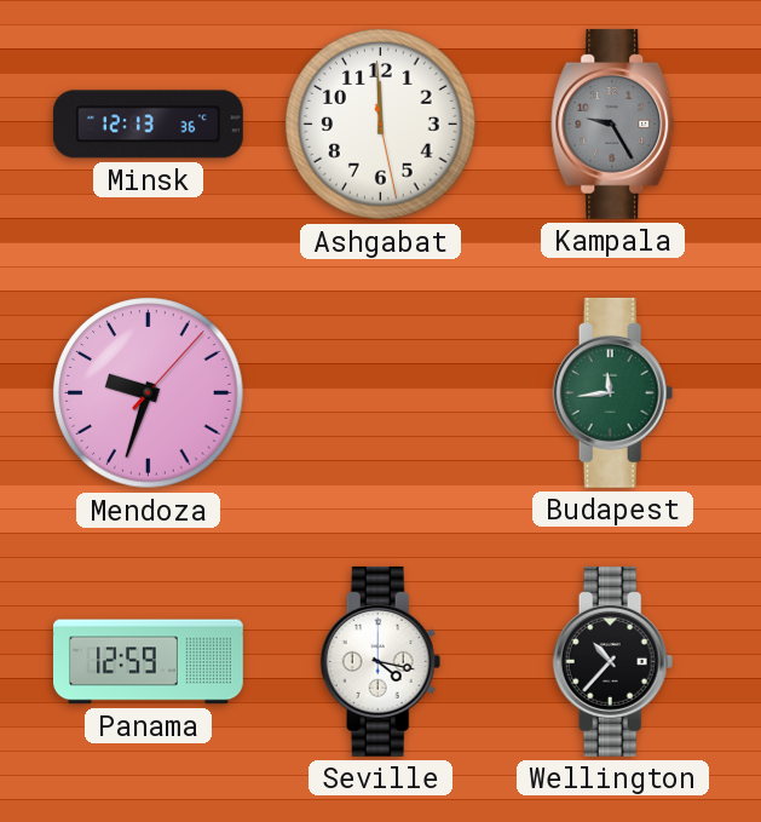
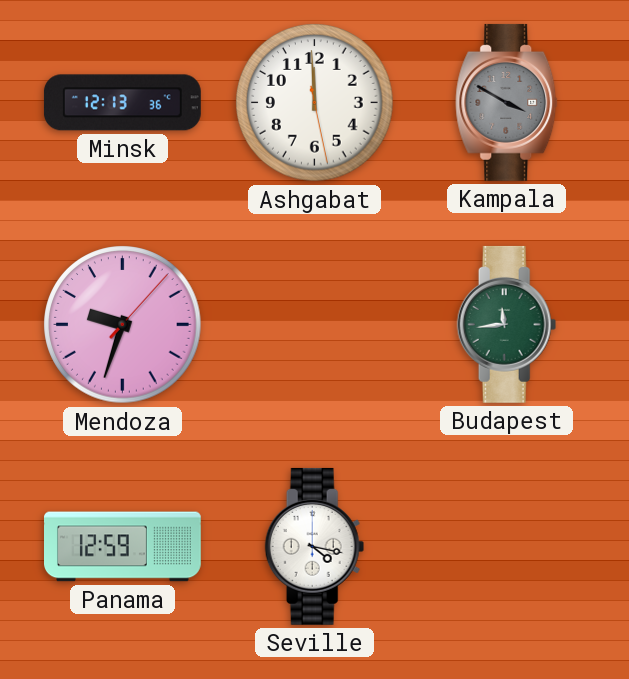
Kampala: 9:25 -> 3:50
Wellington: 10:37 -> none
